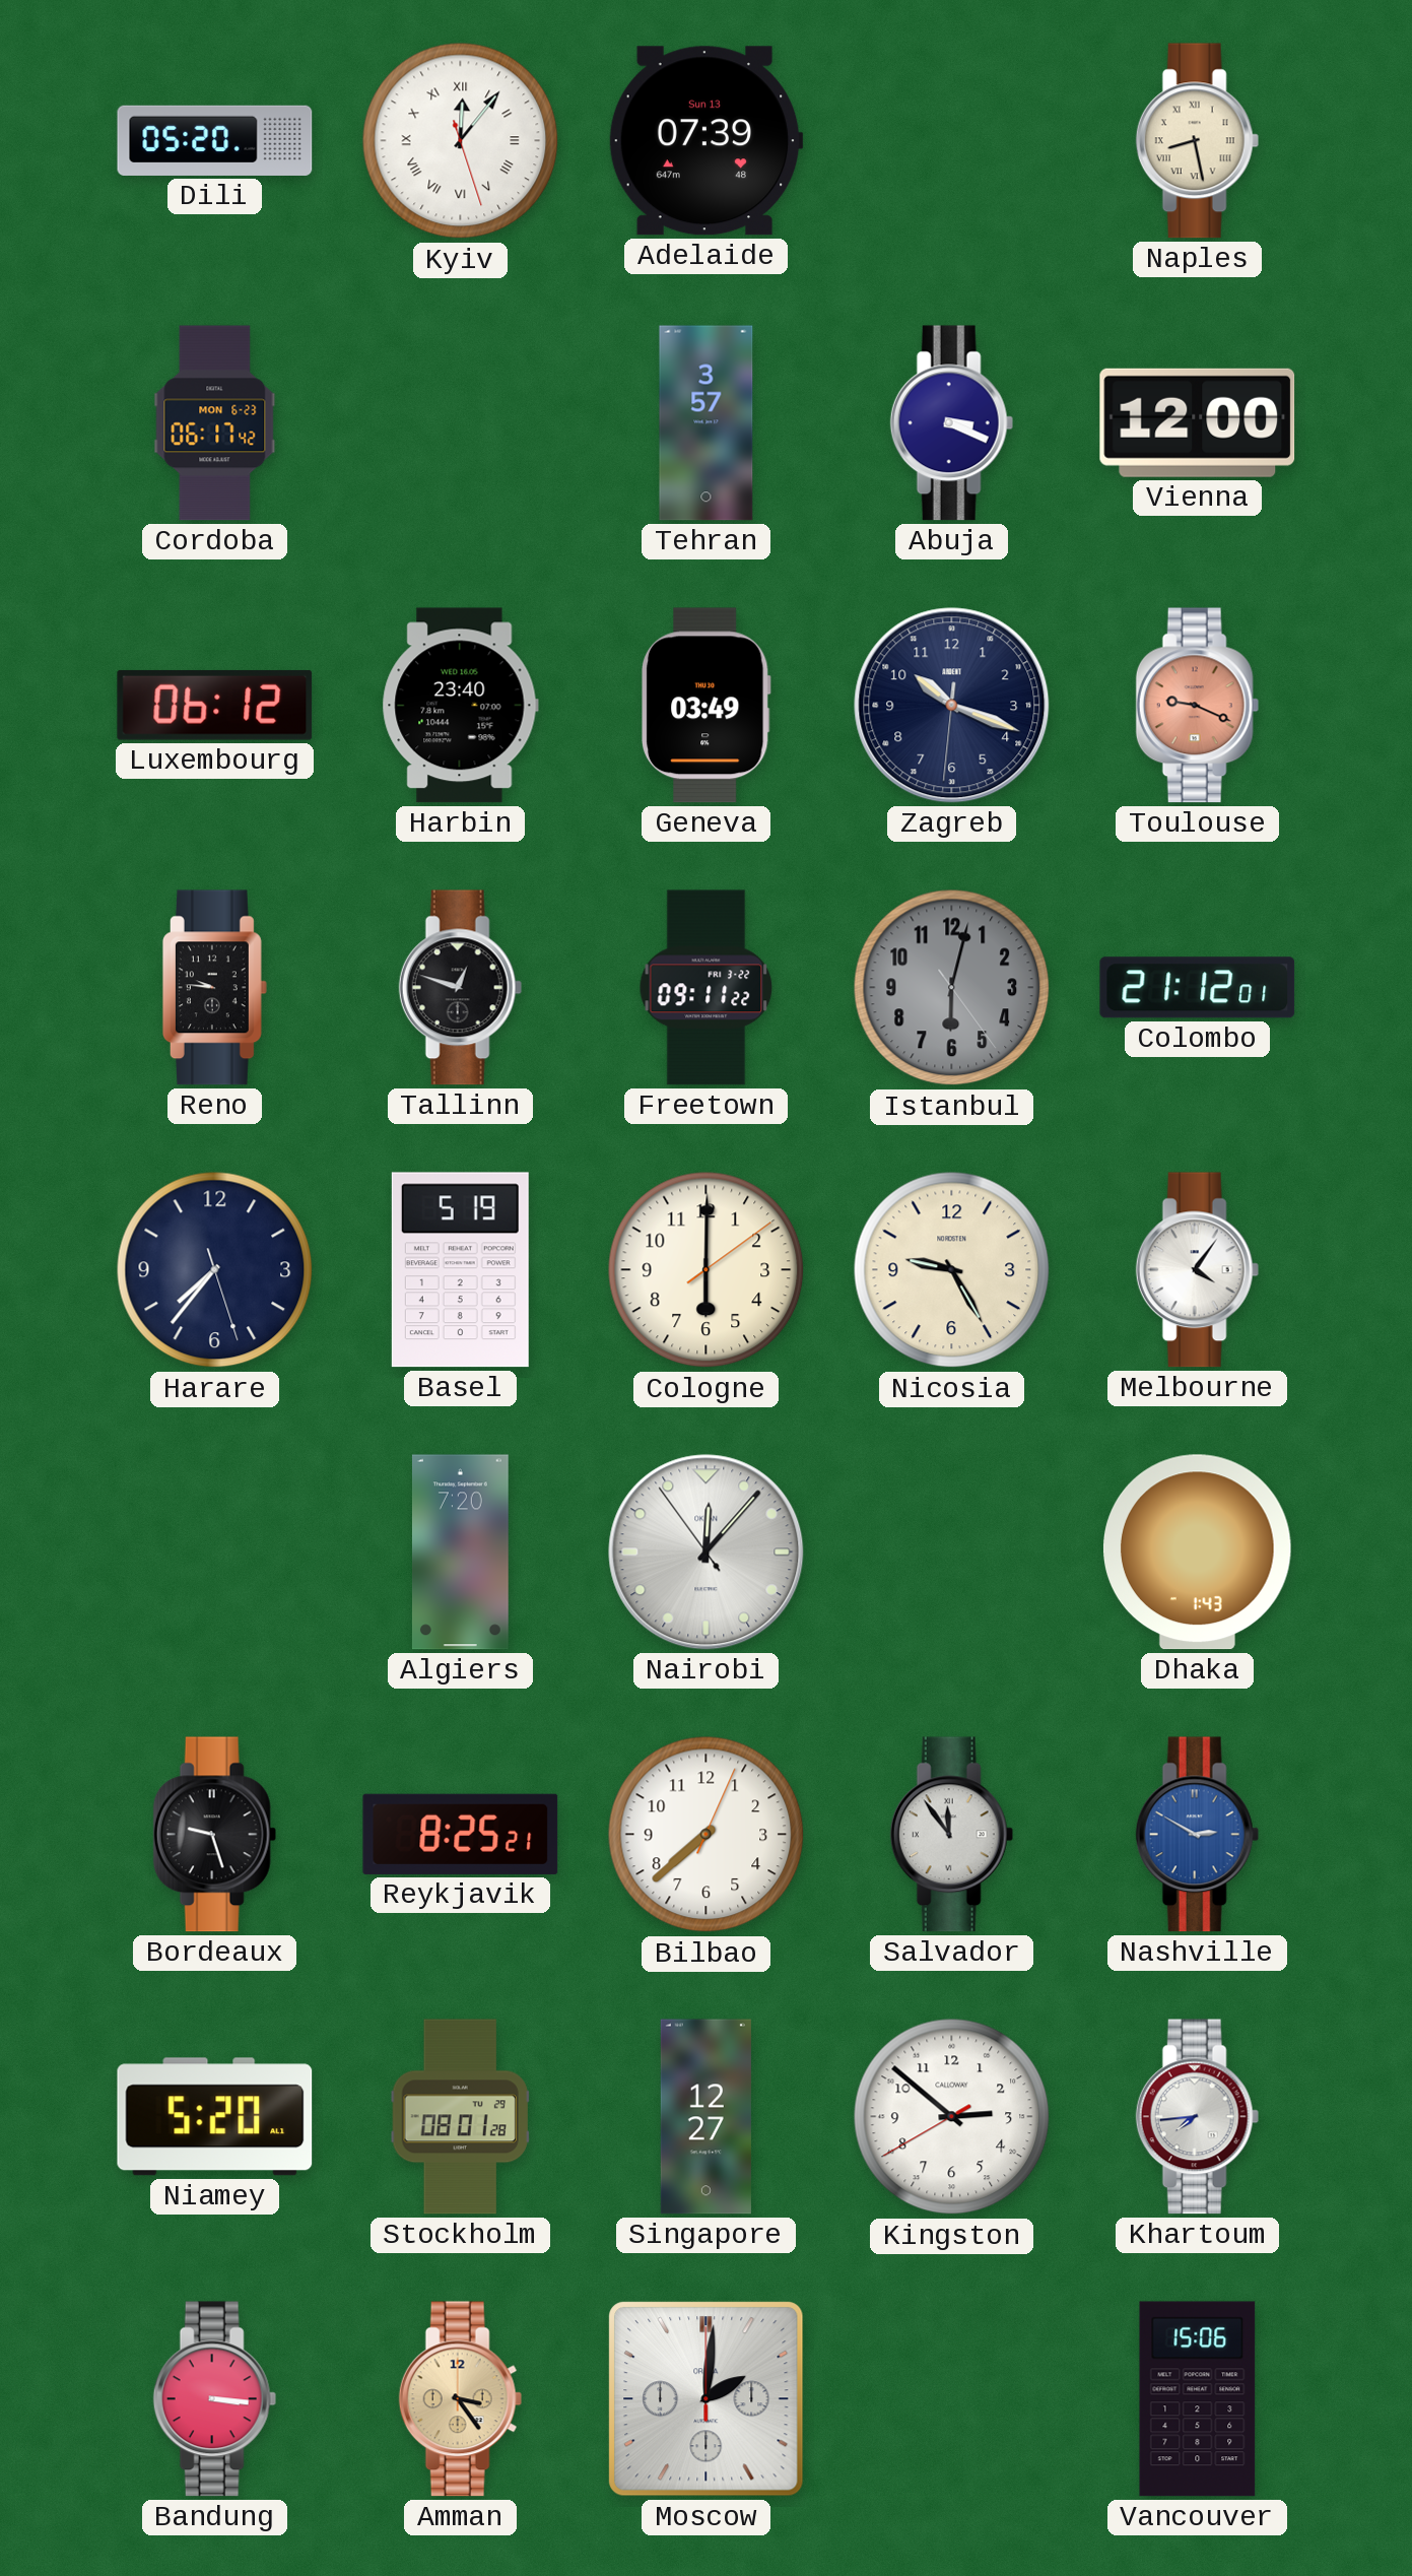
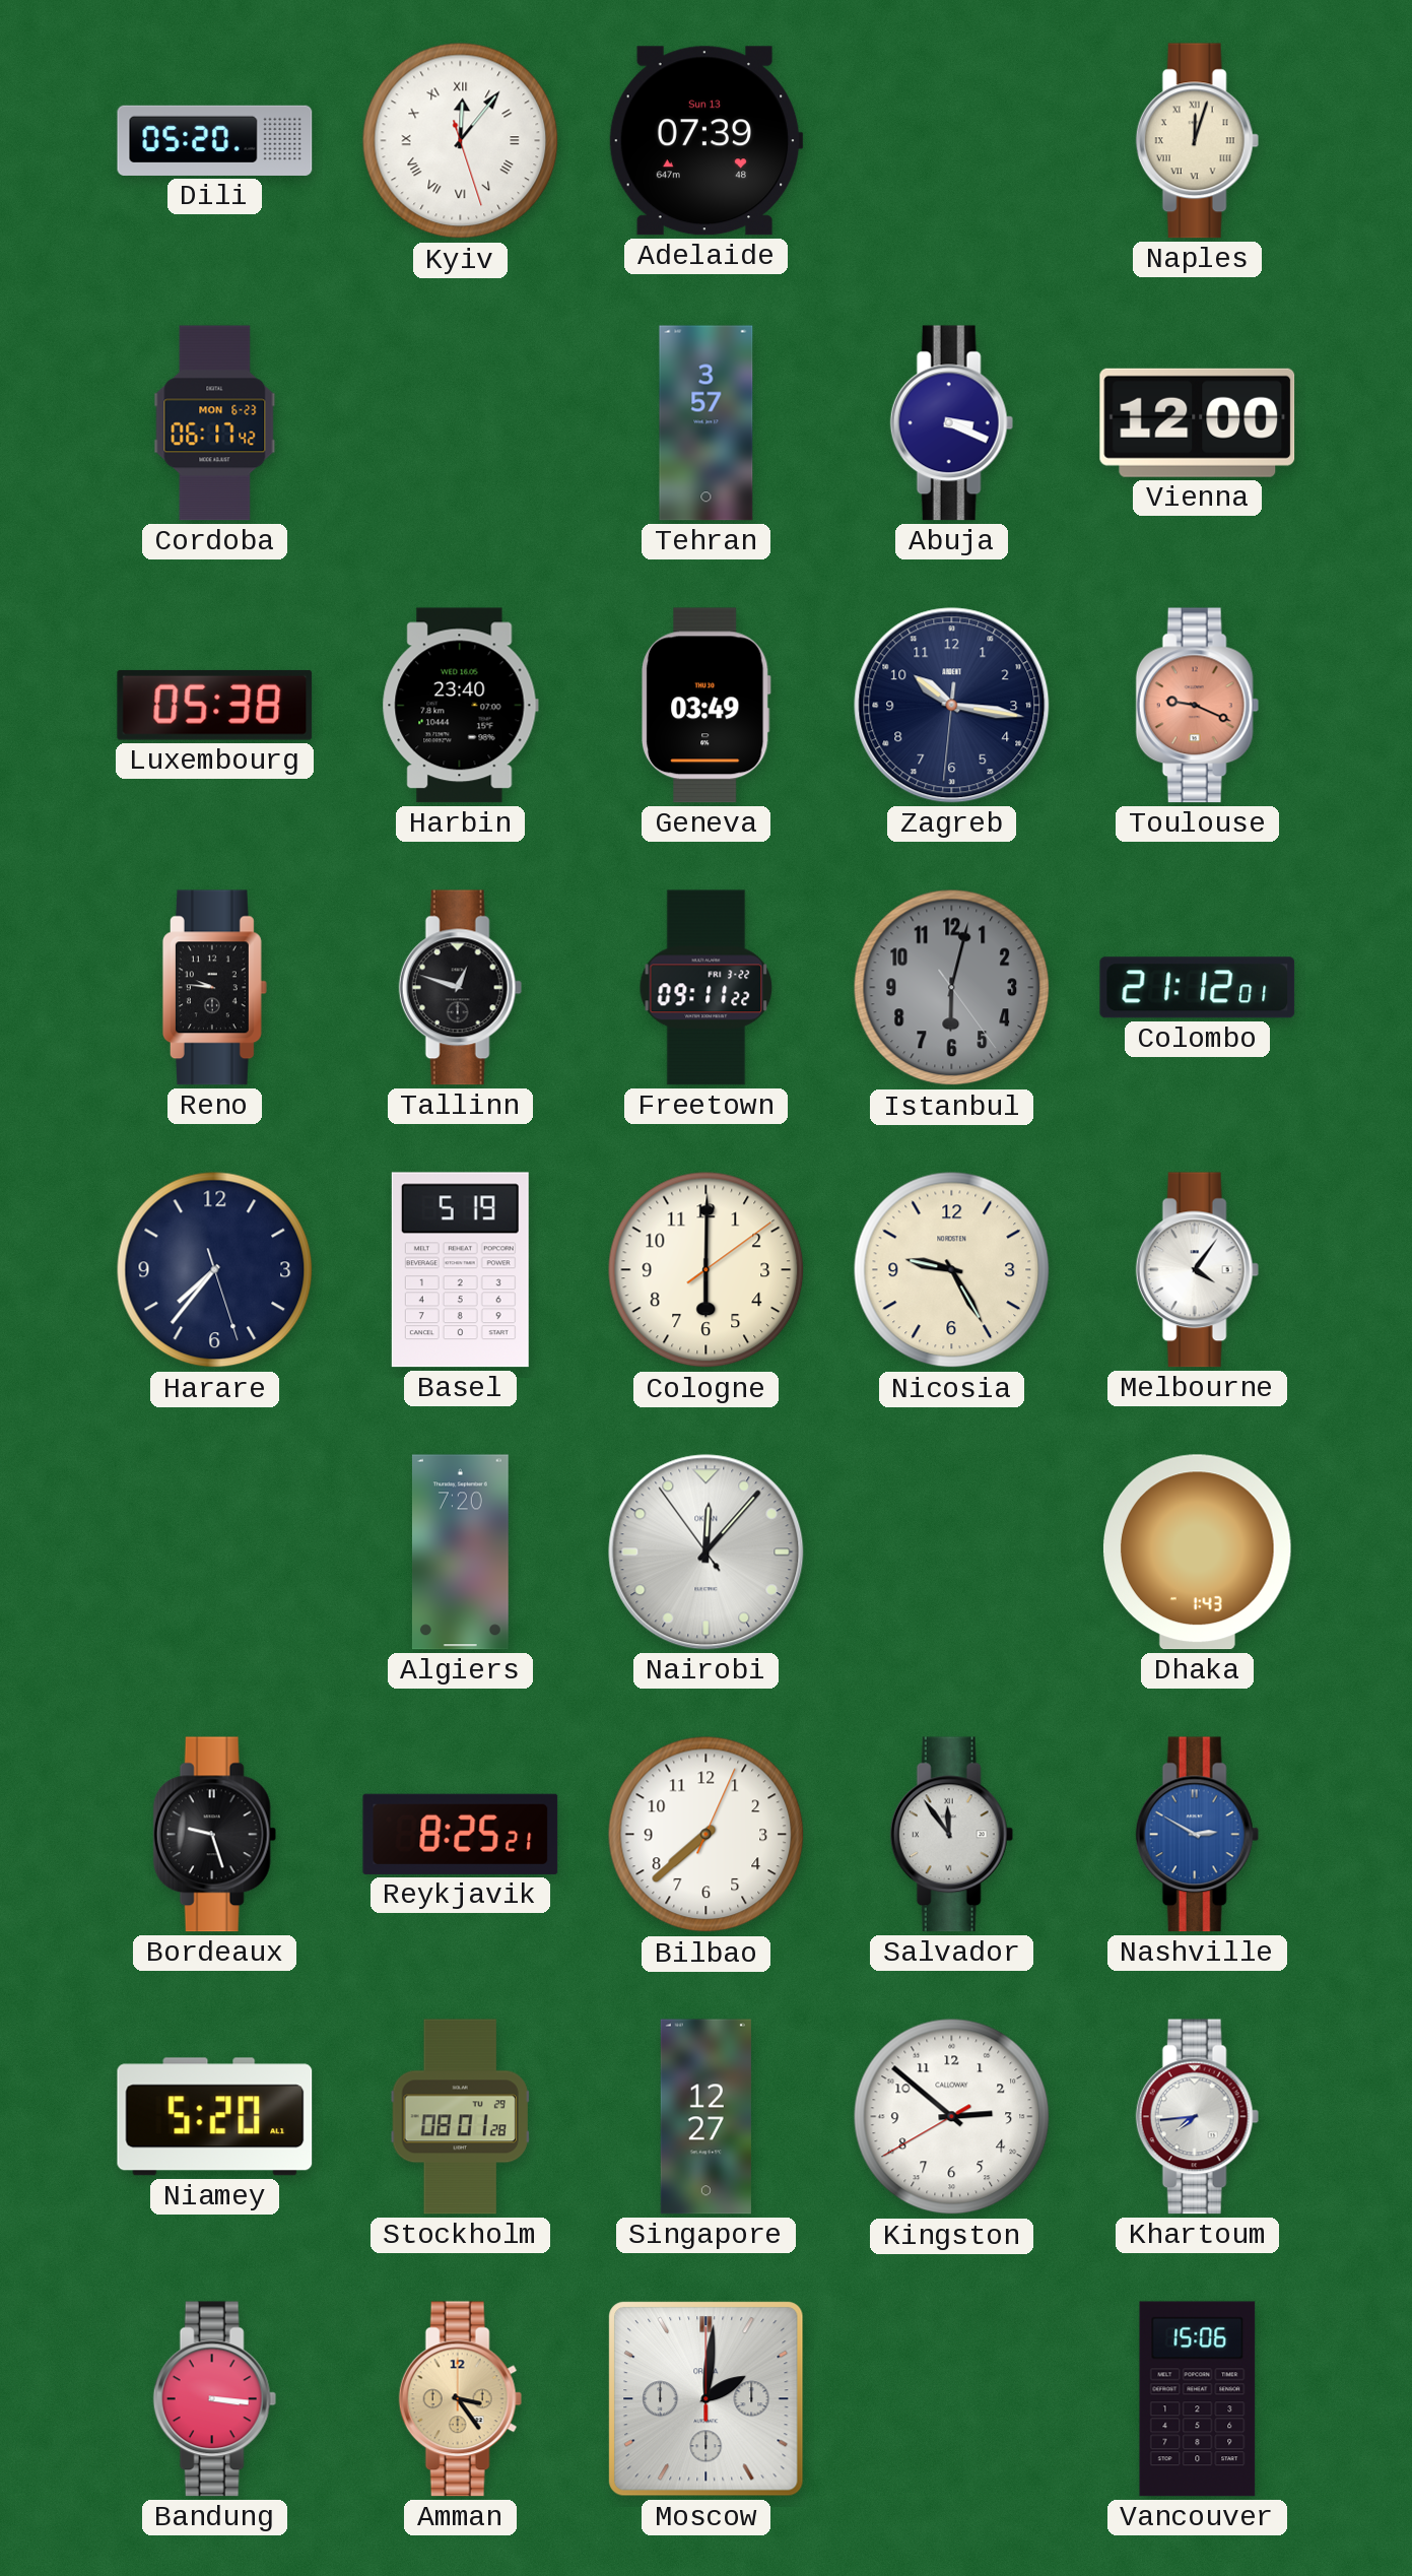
Naples: 8:28 -> 12:03
Luxembourg: 06:12 -> 05:38
Zagreb: 10:18 -> 10:16
